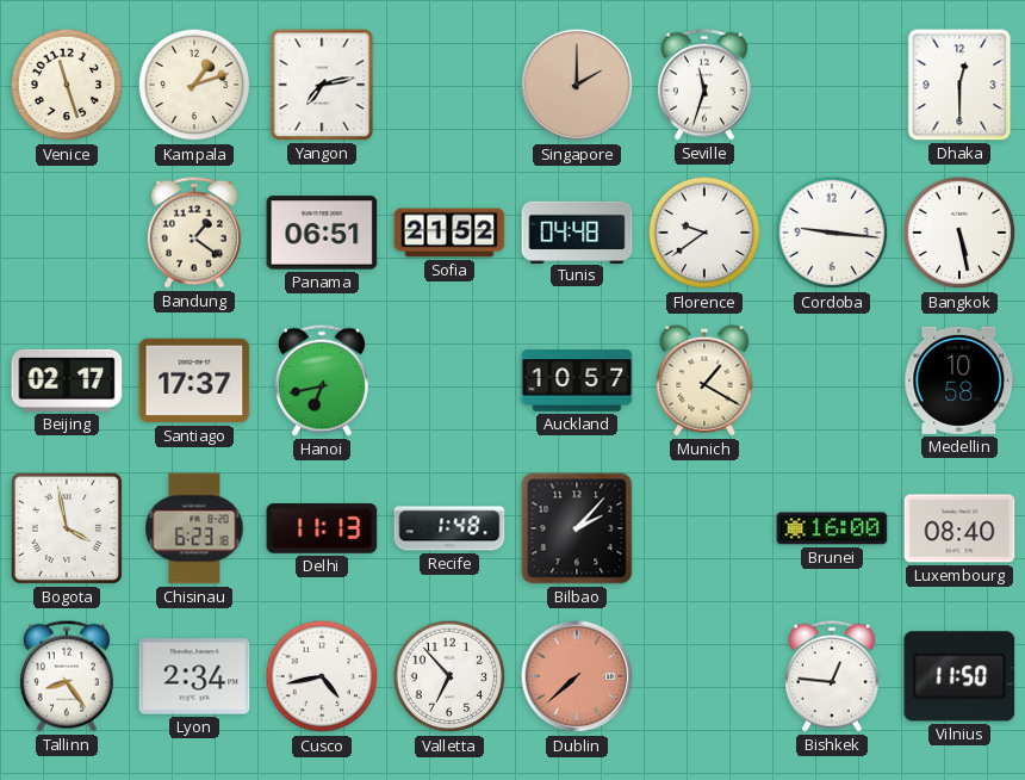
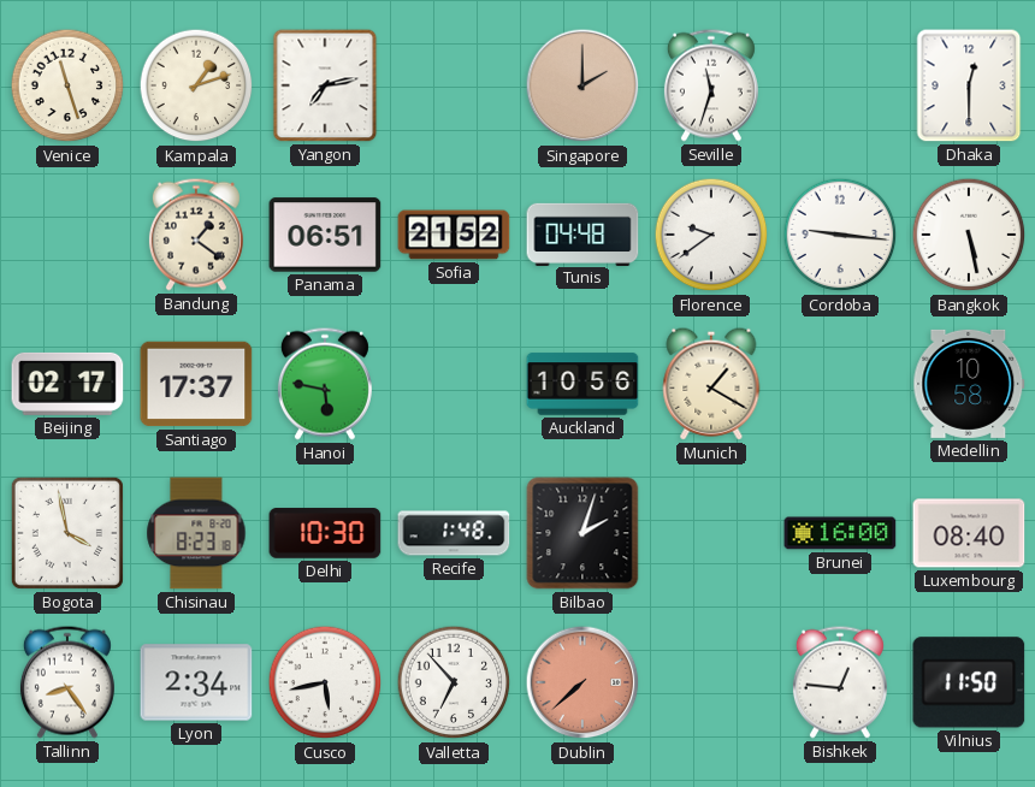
Hanoi: 6:43 -> 5:47
Auckland: 10:57 -> 10:56
Chisinau: 6:23 -> 8:23
Delhi: 11:13 -> 10:30
Bilbao: 2:07 -> 2:03
Cusco: 4:43 -> 5:43
